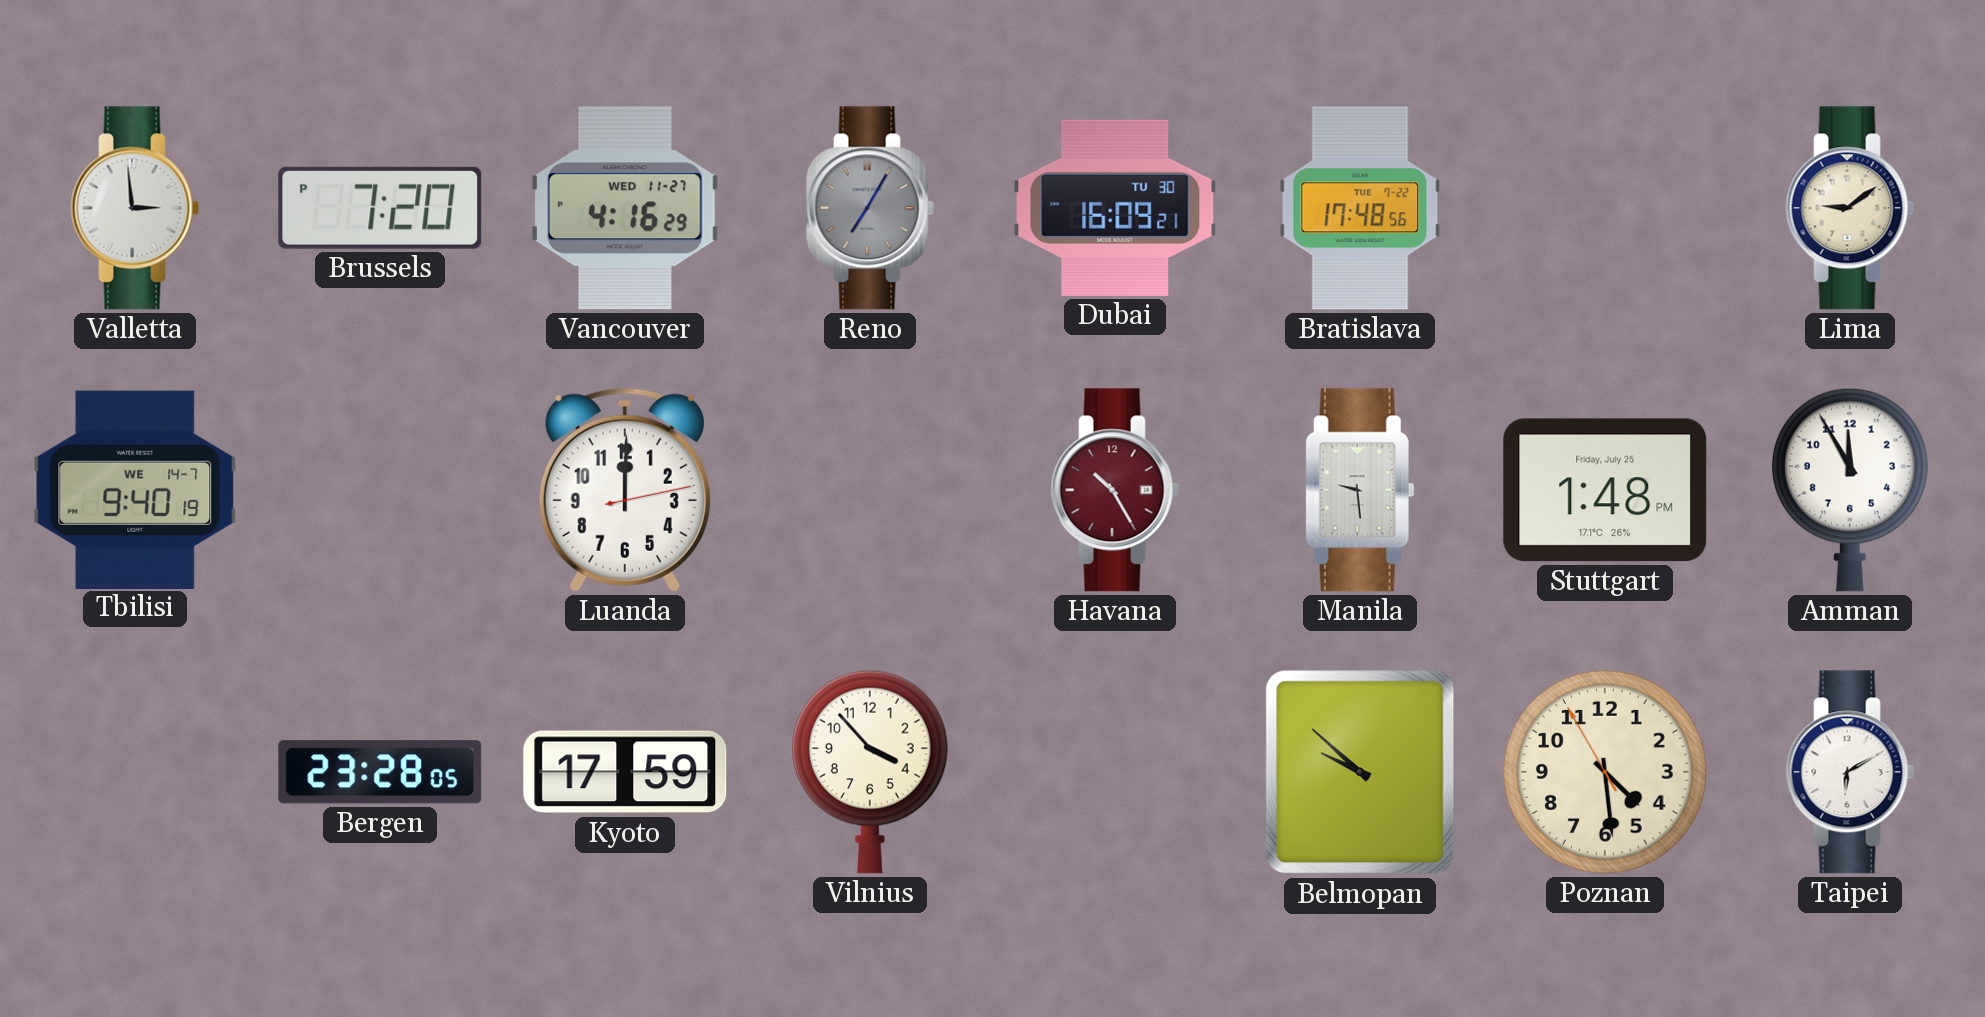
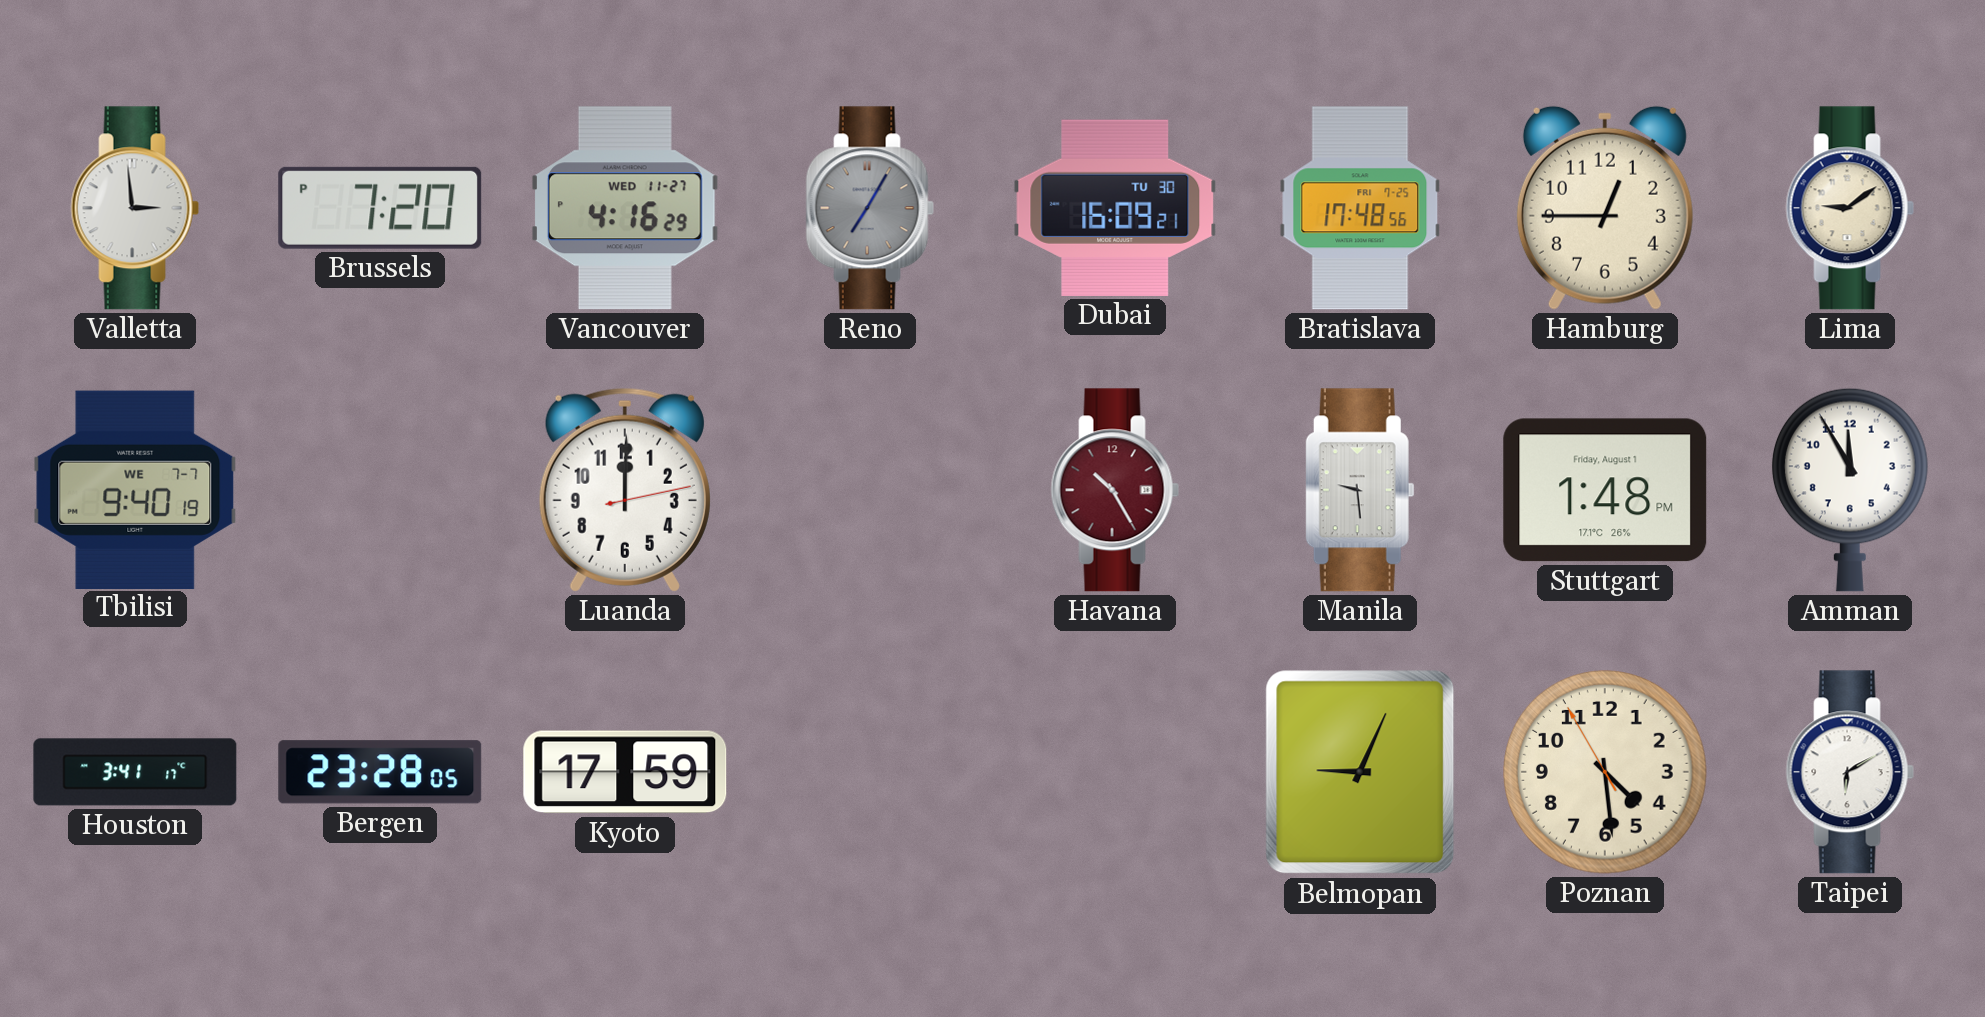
Bratislava date: TUE 7-22 -> FRI 7-25
Hamburg: none -> 12:45
Tbilisi date: WE 14-7 -> WE 7-7
Stuttgart date: Friday, July 25 -> Friday, August 1
Houston: none -> 3:41
Vilnius: 3:53 -> none
Belmopan: 9:52 -> 9:04
